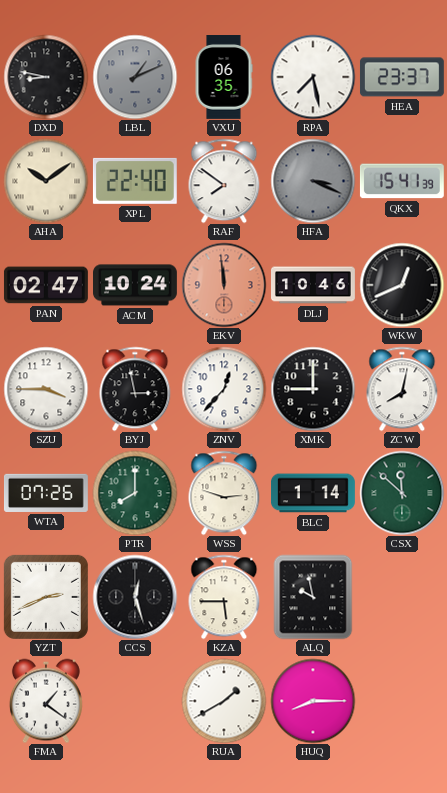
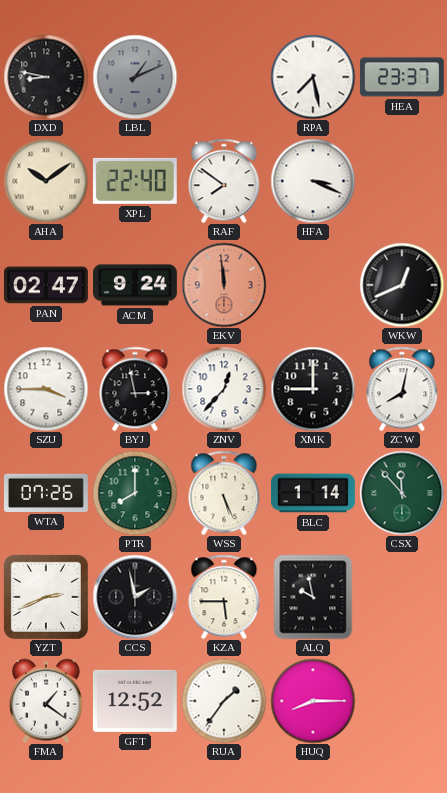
VXU: 06:35 -> none
HFA dial: grey -> white
QKX: 15:41 -> none
ACM: 10:24 -> 9:24
DLJ: 10:46 -> none
WSS: 2:48 -> 5:26
CSX: 11:52 -> 11:53
CCS: 12:27 -> 1:58
GFT: none -> 12:52
RUA: 1:40 -> 1:36
